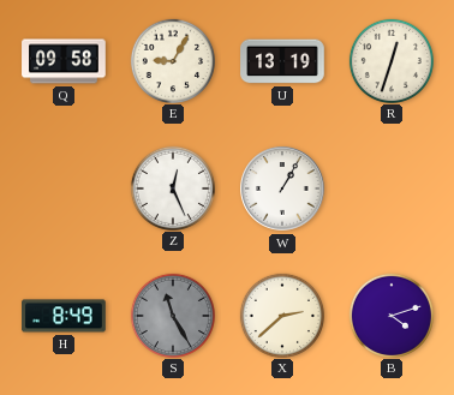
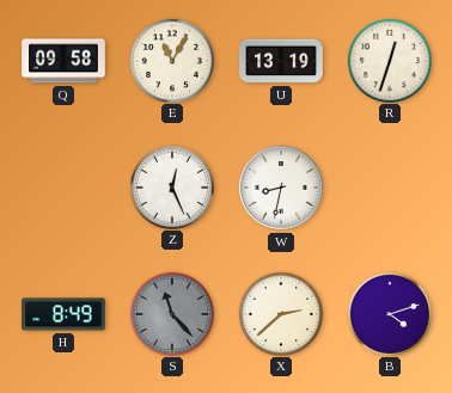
E: 9:05 -> 11:05
W: 1:05 -> 8:32
S: 11:25 -> 11:23
